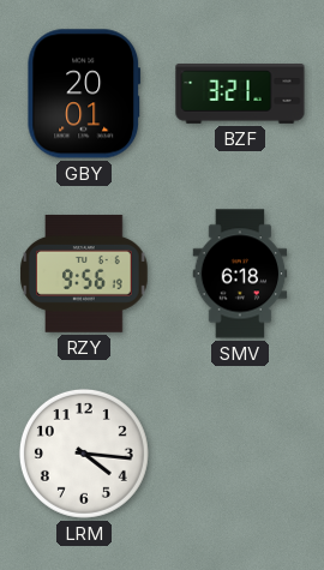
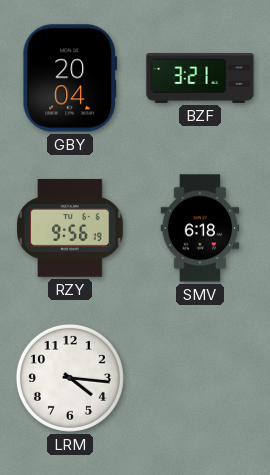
GBY: 20:01 -> 20:04
